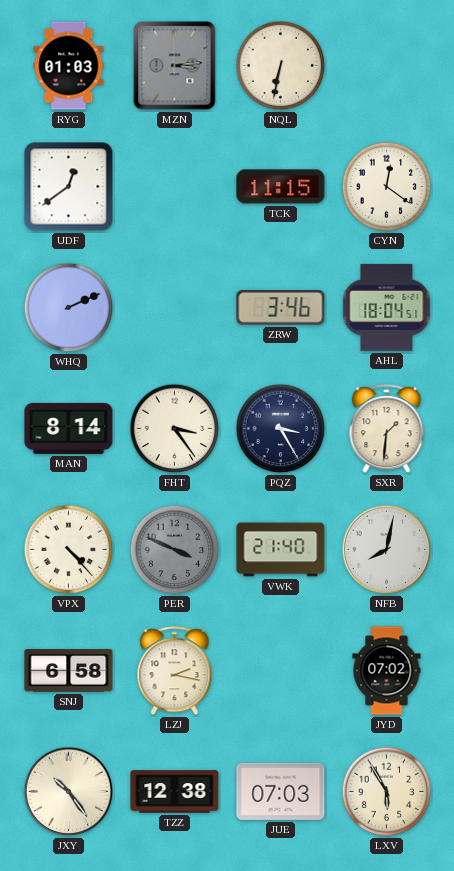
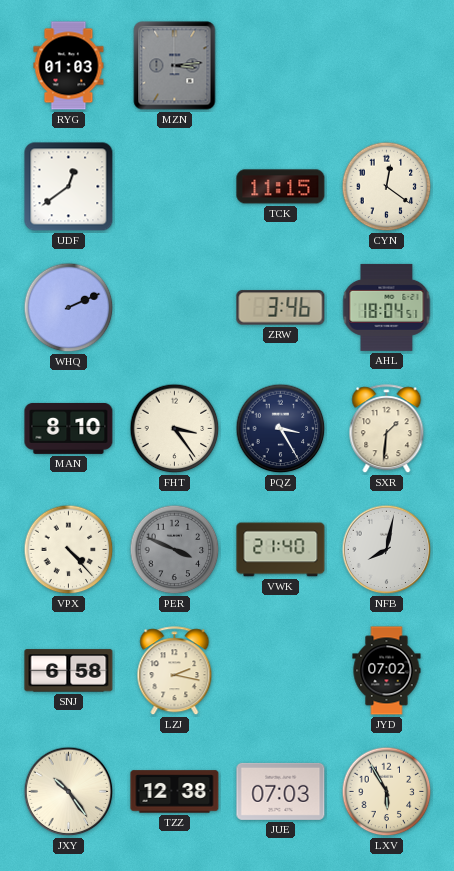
NQL: 6:32 -> none
MAN: 8:14 -> 8:10
